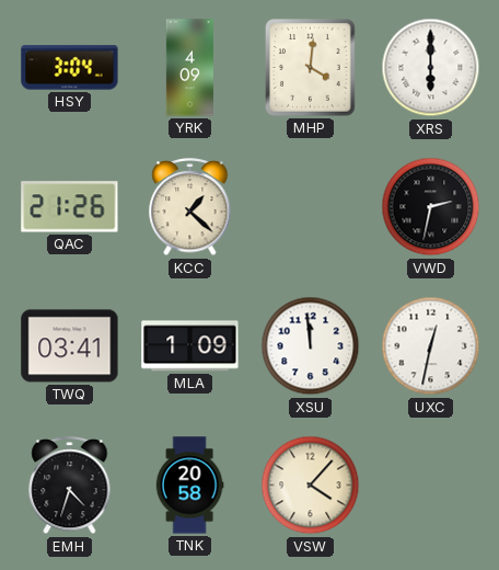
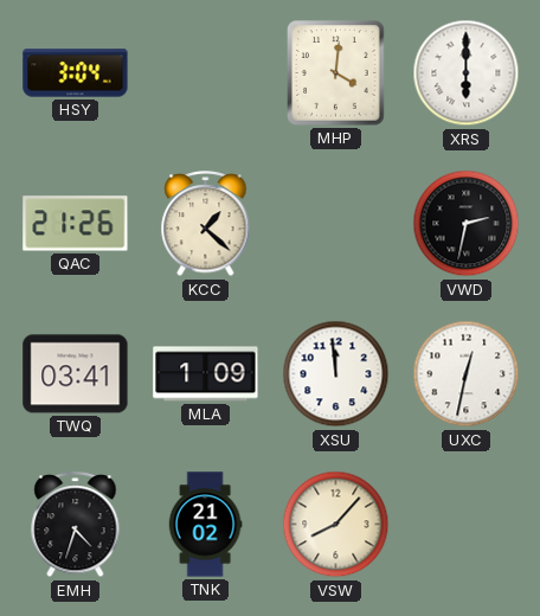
YRK: 4:09 -> none
TNK: 20:58 -> 21:02
VSW: 4:07 -> 8:07
